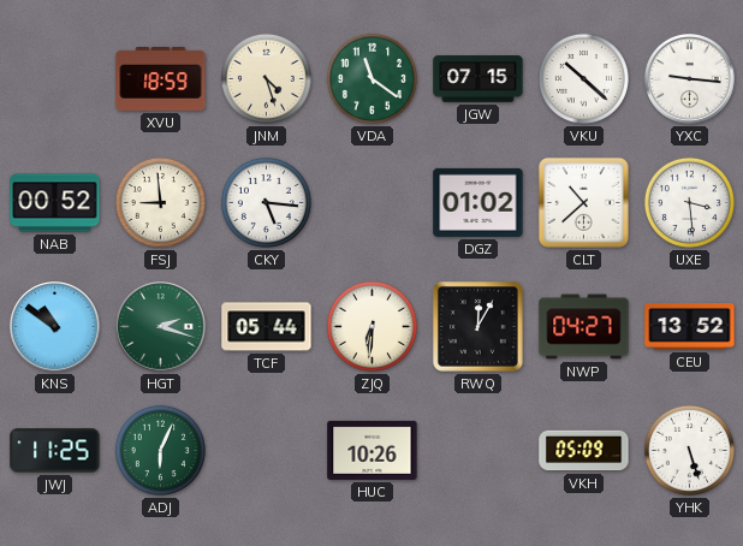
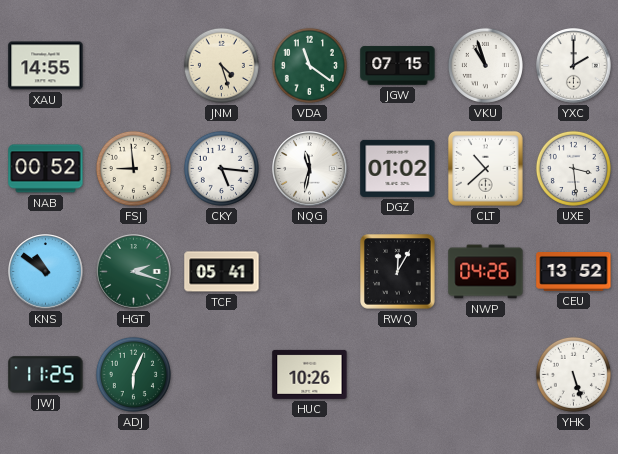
XAU: none -> 14:55
XVU: 18:59 -> none
VKU: 10:22 -> 10:57
YXC: 9:16 -> 2:00
NQG: none -> 11:32
TCF: 05:44 -> 05:41
ZJQ: 6:31 -> none
NWP: 04:27 -> 04:26
VKH: 05:09 -> none
